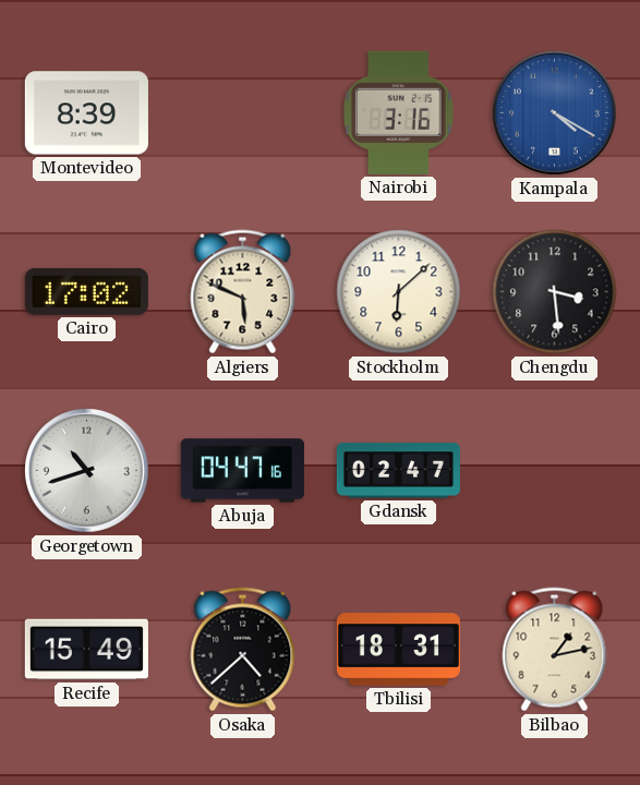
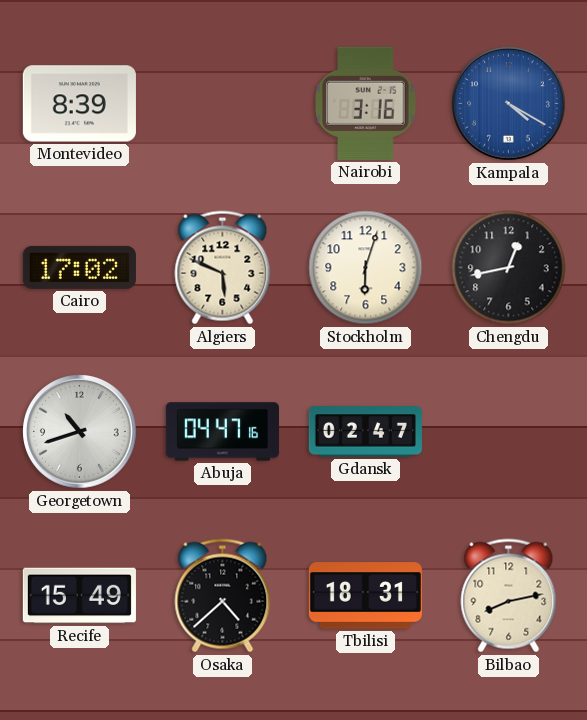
Stockholm: 6:08 -> 6:03
Chengdu: 3:29 -> 12:43
Bilbao: 1:13 -> 8:13
